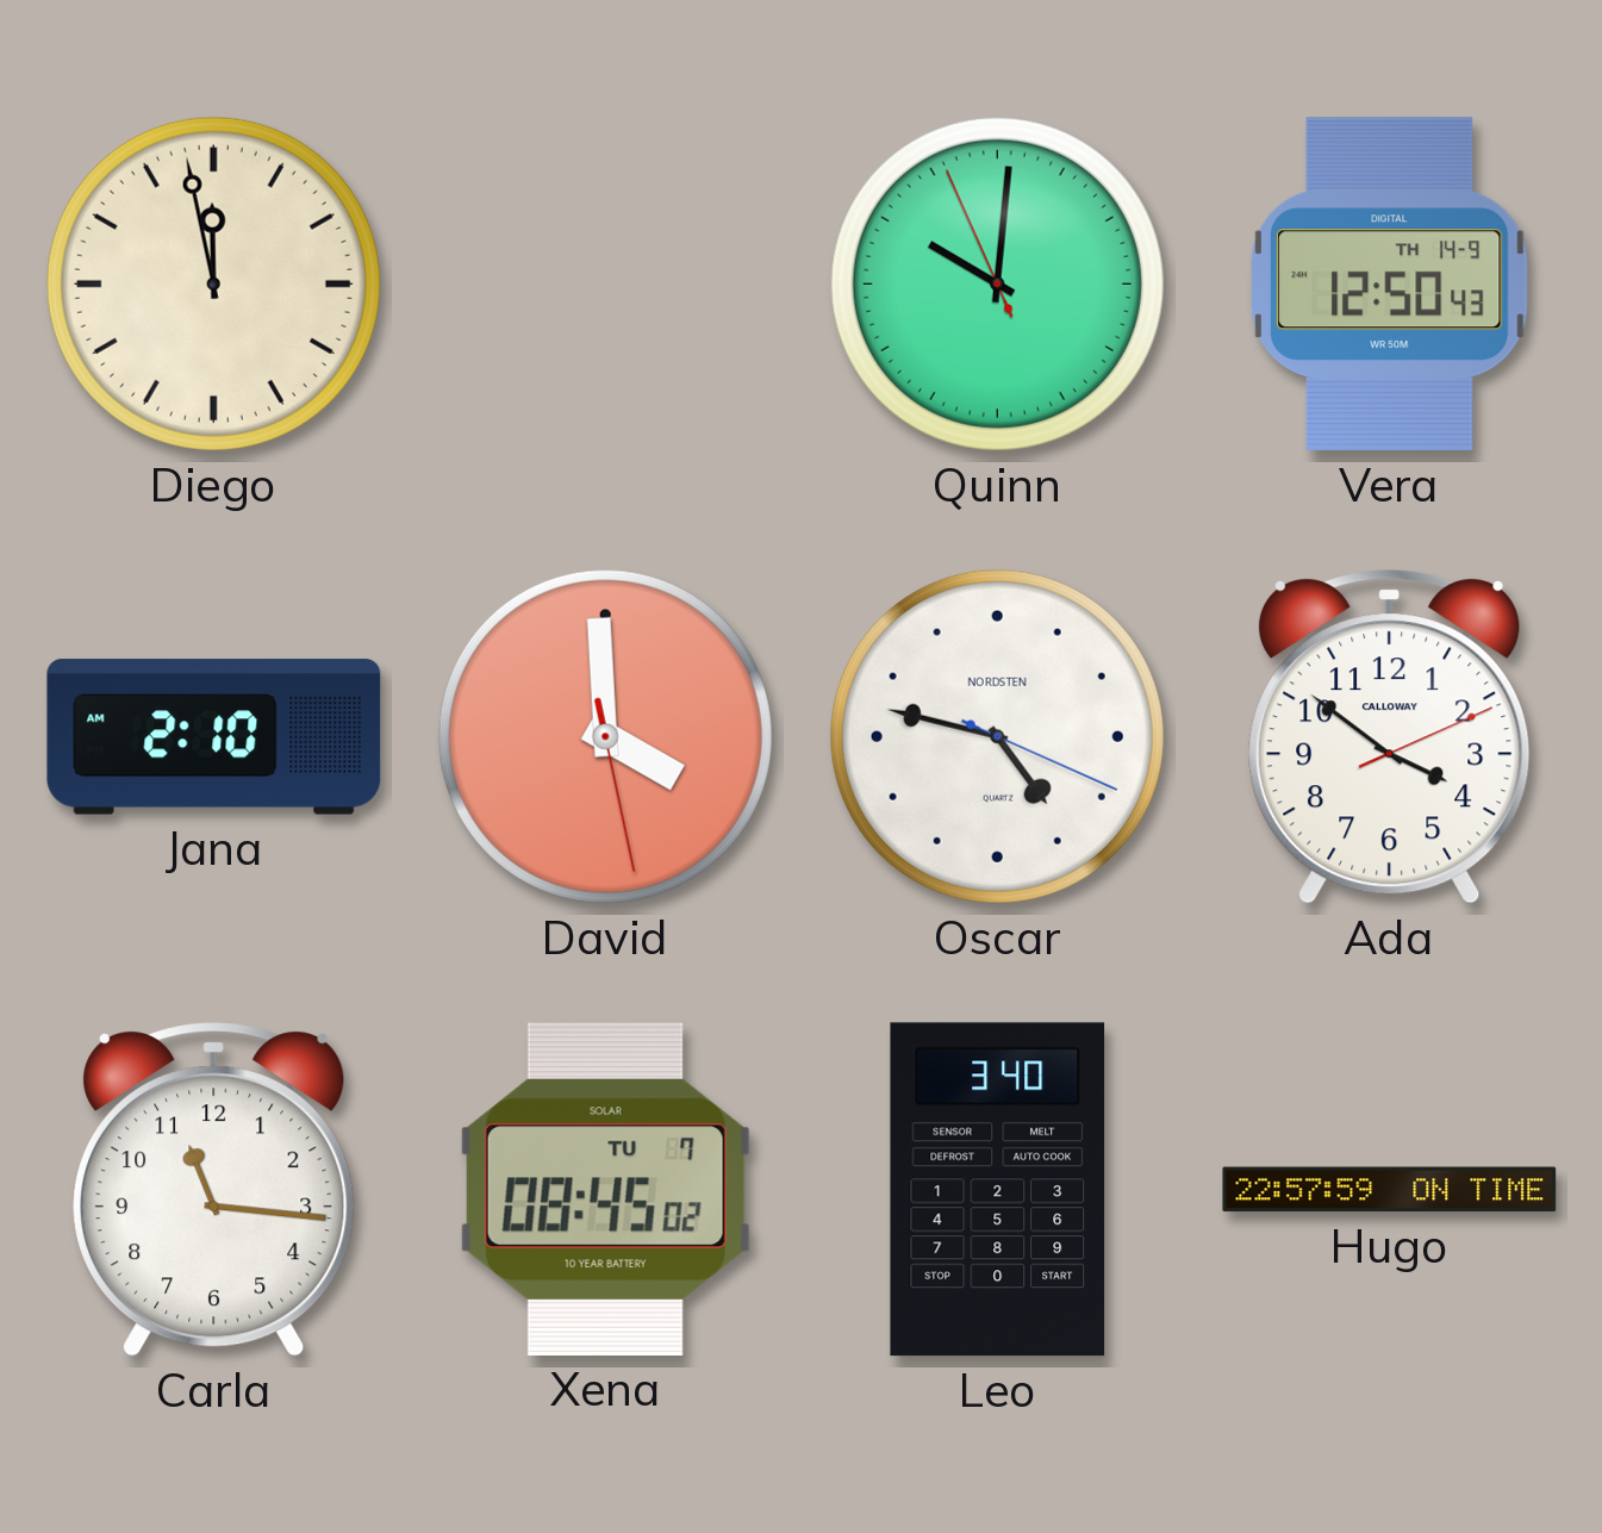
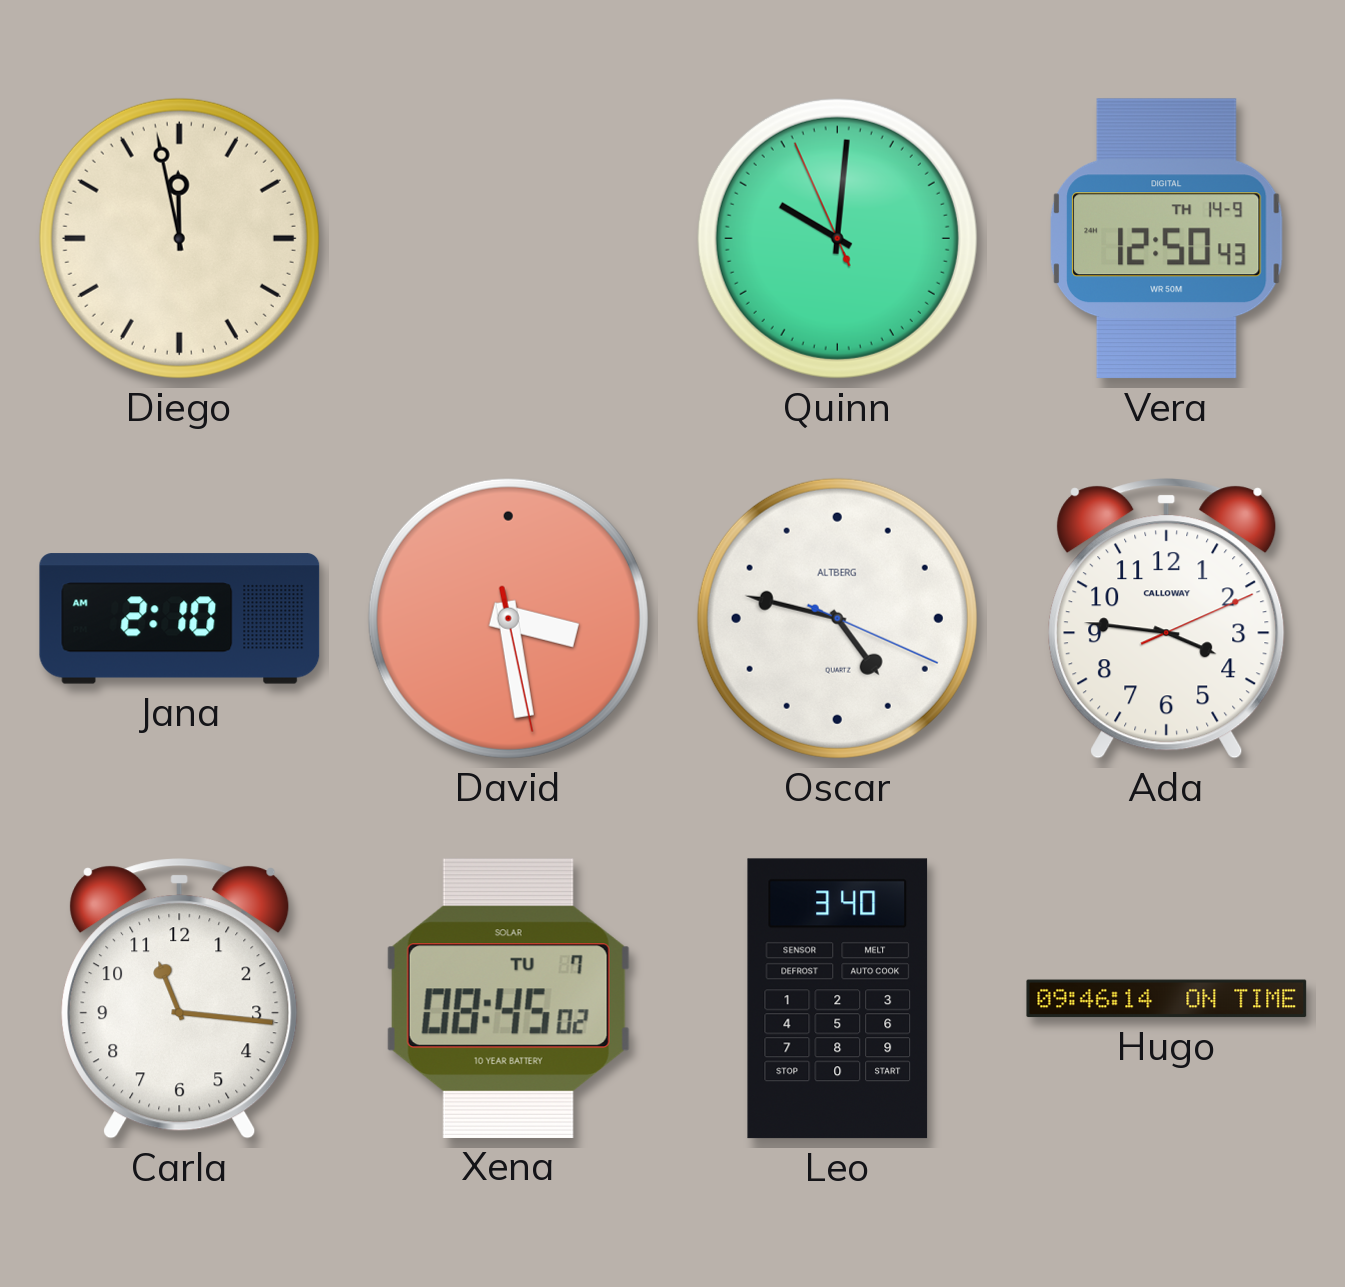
David: 3:59 -> 3:28
Oscar brand: NORDSTEN -> ALTBERG
Ada: 3:51 -> 3:46
Hugo: 22:57 -> 09:46
